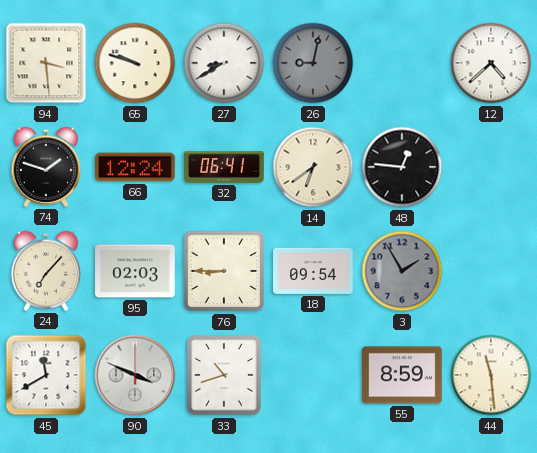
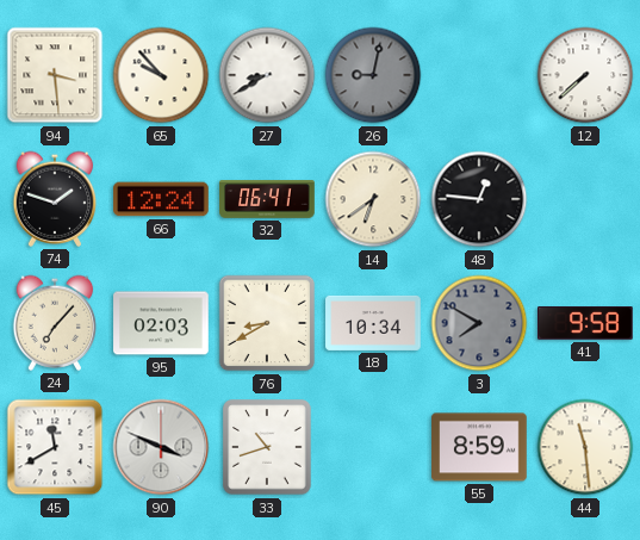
65: 9:48 -> 9:53
12: 4:38 -> 7:38
76: 8:45 -> 8:40
18: 09:54 -> 10:34
3: 1:55 -> 7:50
41: none -> 9:58
